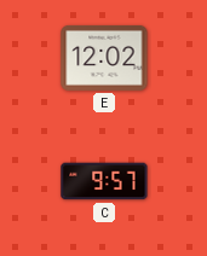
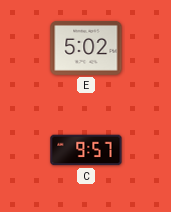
E: 12:02 -> 5:02
